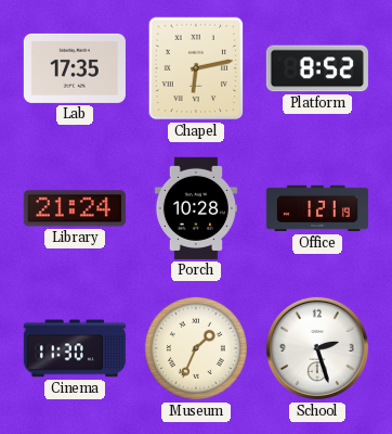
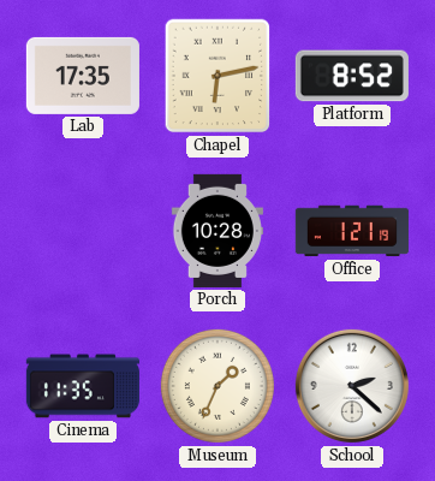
Library: 21:24 -> none
Cinema: 11:30 -> 11:35
School: 2:27 -> 2:22
